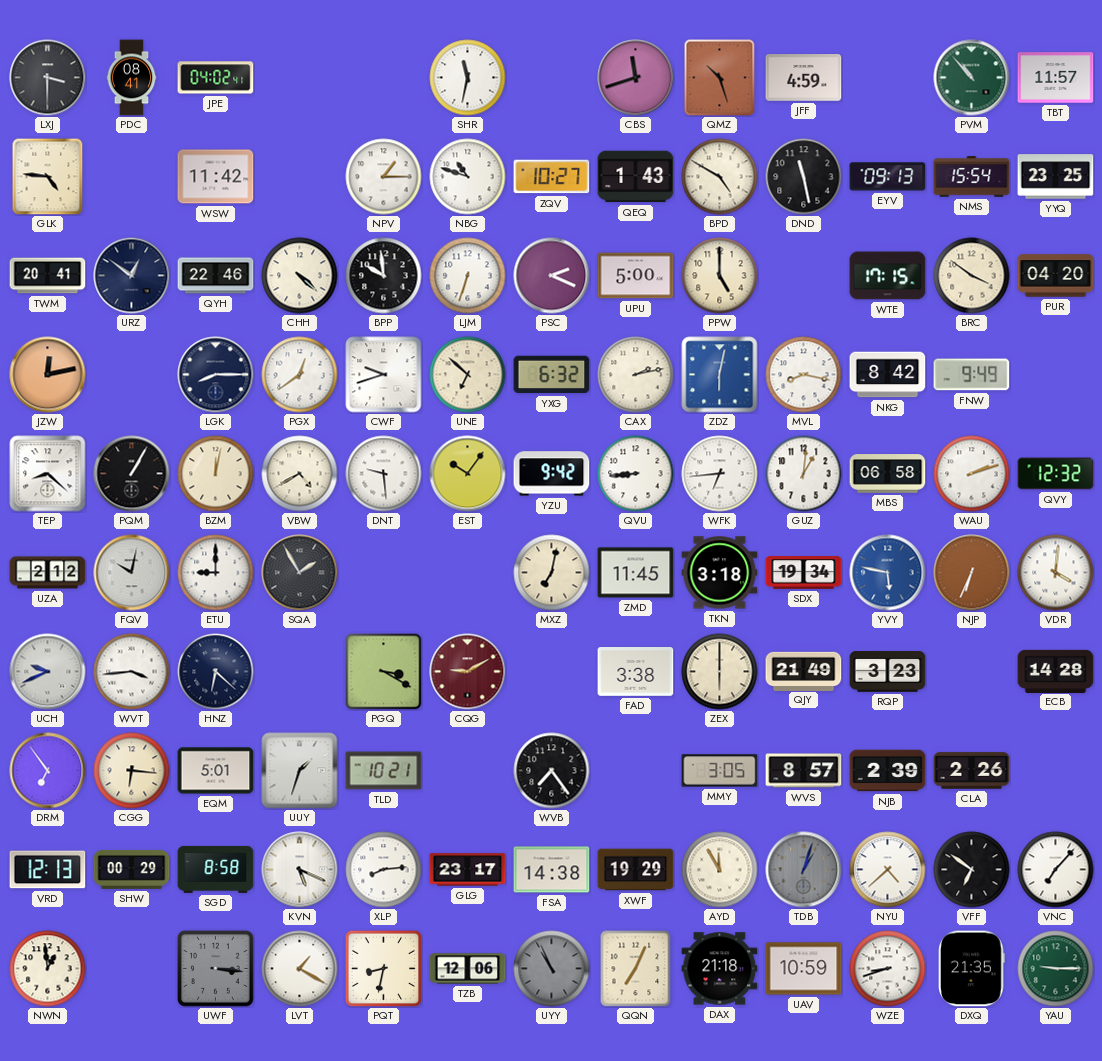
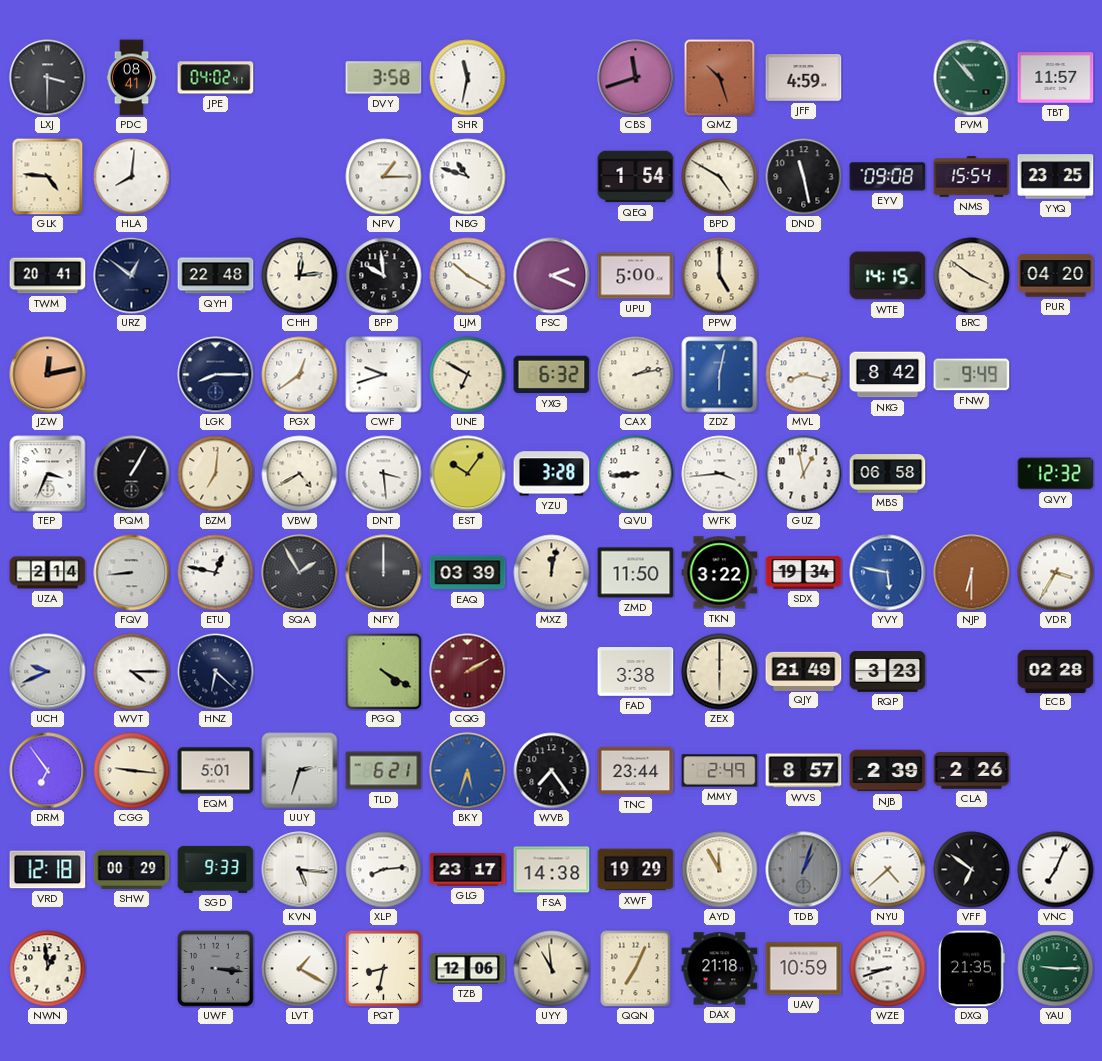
DVY: none -> 3:58
HLA: none -> 8:01
WSW: 11:42 -> none
ZQV: 10:27 -> none
QEQ: 1:43 -> 1:54
EYV: 09:13 -> 09:08
QYH: 22:46 -> 22:48
CHH: 4:22 -> 12:14
LJM: 6:33 -> 10:20
WTE: 17:15 -> 14:15
UNE: 6:52 -> 6:50
TEP: 8:22 -> 3:34
BZM: 12:02 -> 7:01
DNT: 9:29 -> 3:29
YZU: 9:42 -> 3:28
WFK: 6:44 -> 3:44
GUZ: 1:01 -> 12:58
WAU: 2:12 -> none
UZA: 2:12 -> 2:14
FQV: 10:02 -> 8:44
ETU: 9:00 -> 12:47
NFY: none -> 12:00
EAQ: none -> 03:39
MXZ: 7:02 -> 12:02
ZMD: 11:45 -> 11:50
TKN: 3:18 -> 3:22
NJP: 6:34 -> 6:30
VDR: 4:01 -> 3:35
WVT: 3:44 -> 4:15
PGQ: 3:20 -> 4:20
CQG: 9:10 -> 2:10
ECB: 14:28 -> 02:28
CGG: 6:16 -> 9:16
UUY: 1:33 -> 2:33
TLD: 10:21 -> 6:21
BKY: none -> 5:33
TNC: none -> 23:44
MMY: 3:05 -> 2:49
VRD: 12:13 -> 12:18
SGD: 8:58 -> 9:33
KVN: 5:19 -> 5:16
VNC: 7:07 -> 7:04
UYY: 10:56 -> 10:59
UYY dial: grey -> cream
